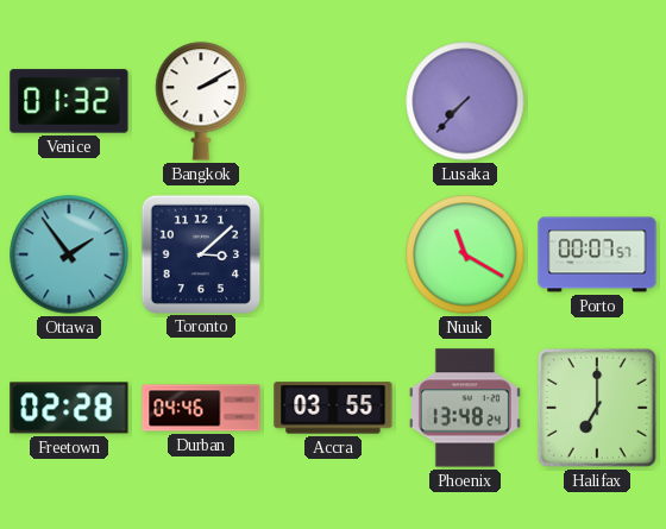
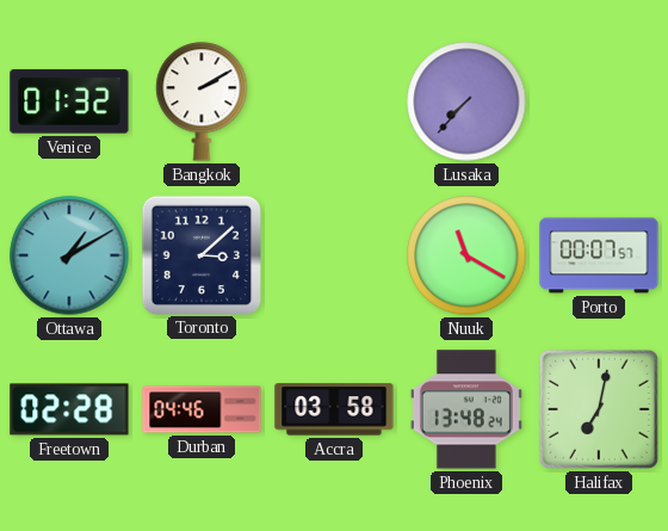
Ottawa: 1:54 -> 1:10
Accra: 03:55 -> 03:58
Halifax: 7:00 -> 7:02
